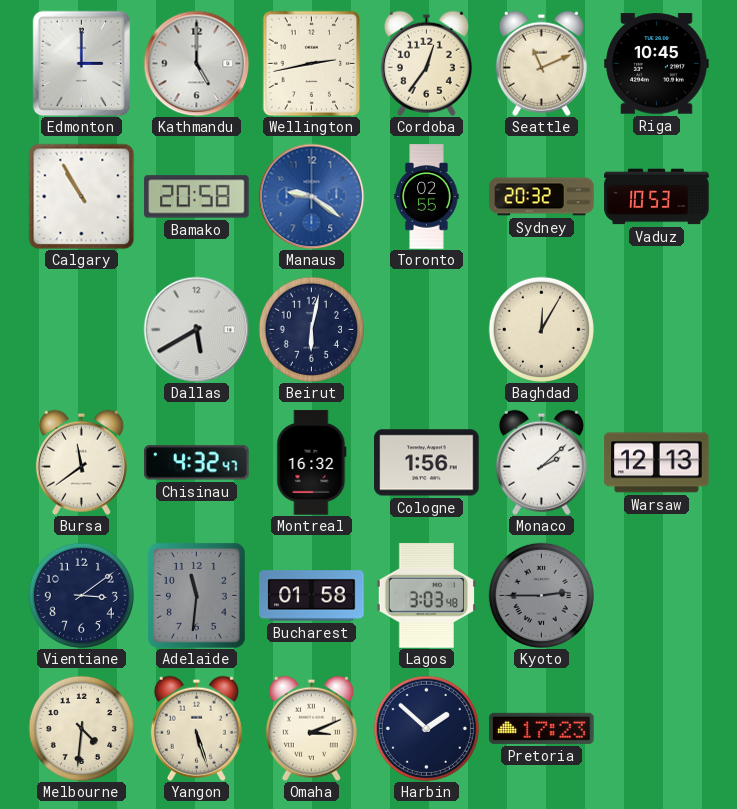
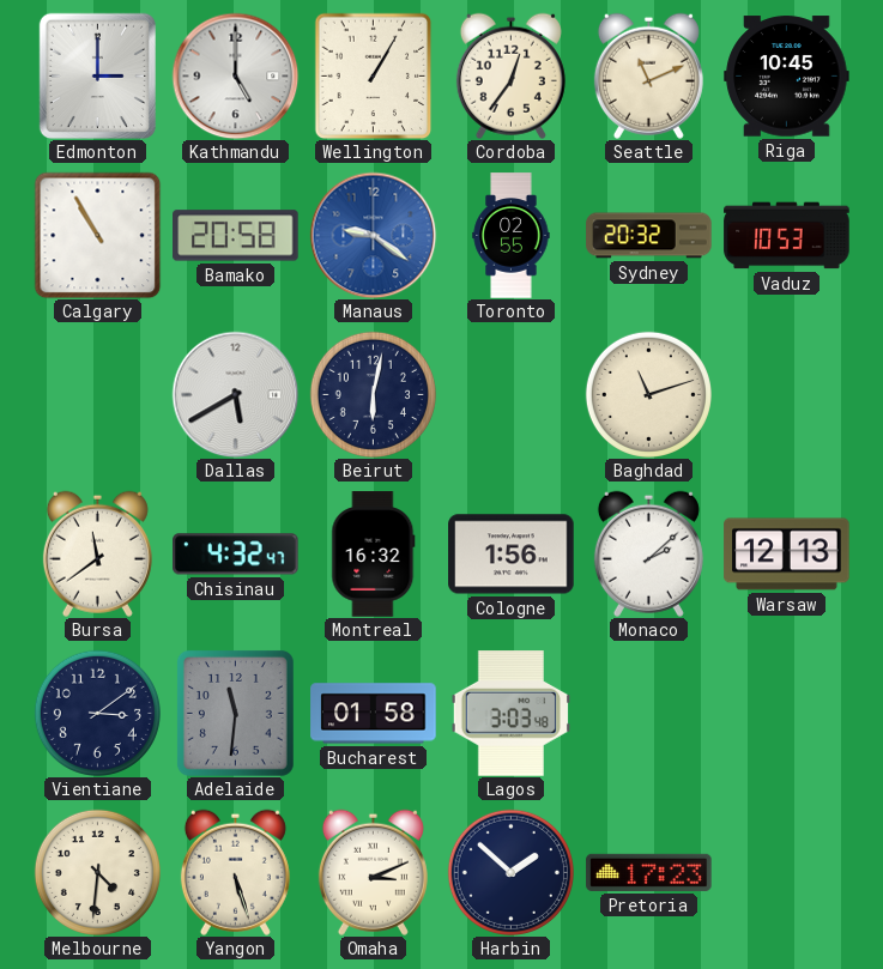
Wellington: 2:43 -> 1:05
Baghdad: 12:05 -> 11:12
Kyoto: 2:45 -> none
